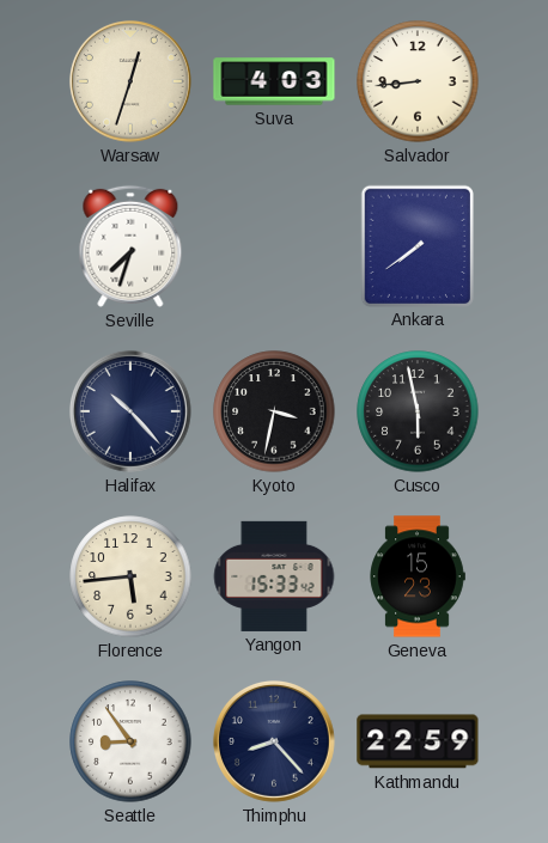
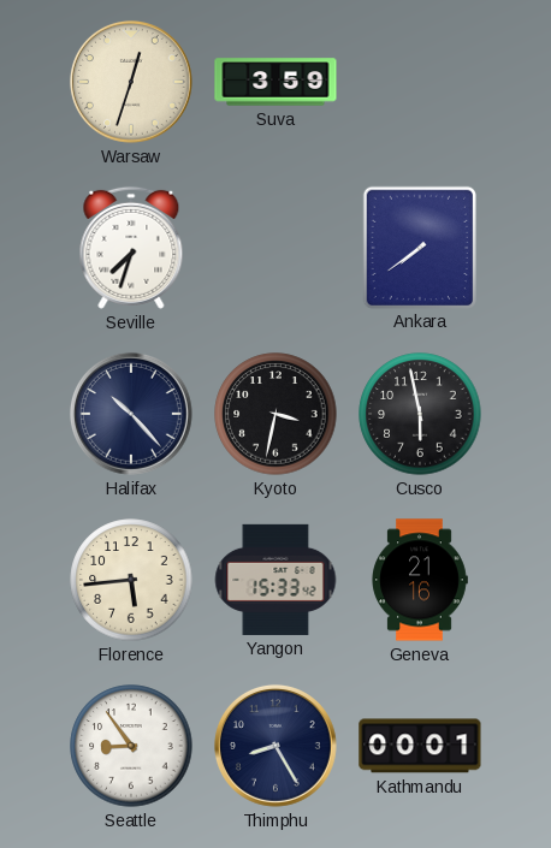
Suva: 4:03 -> 3:59
Salvador: 8:44 -> none
Geneva: 15:23 -> 21:16
Thimphu: 8:23 -> 8:25
Kathmandu: 22:59 -> 00:01
